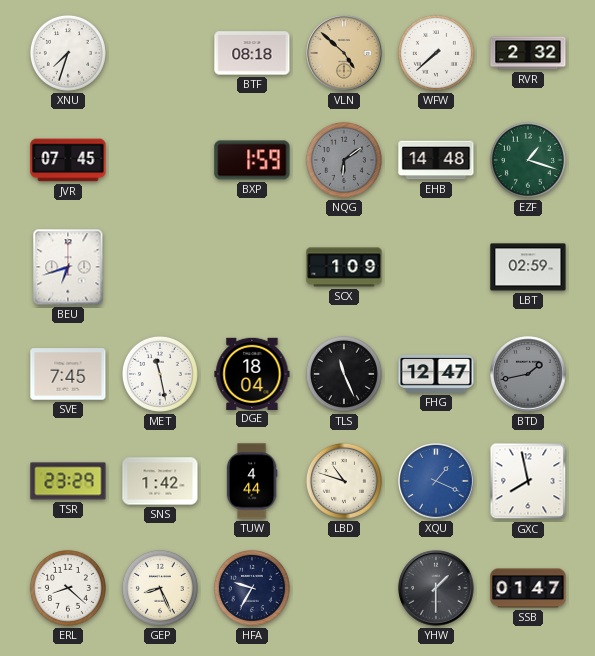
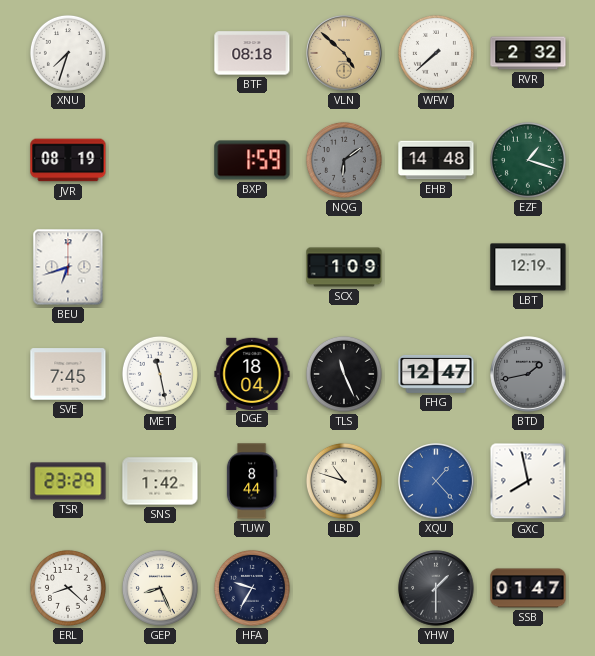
JVR: 07:45 -> 08:19
LBT: 02:59 -> 12:19
TUW: 4:44 -> 8:44
XQU: 1:19 -> 1:23
